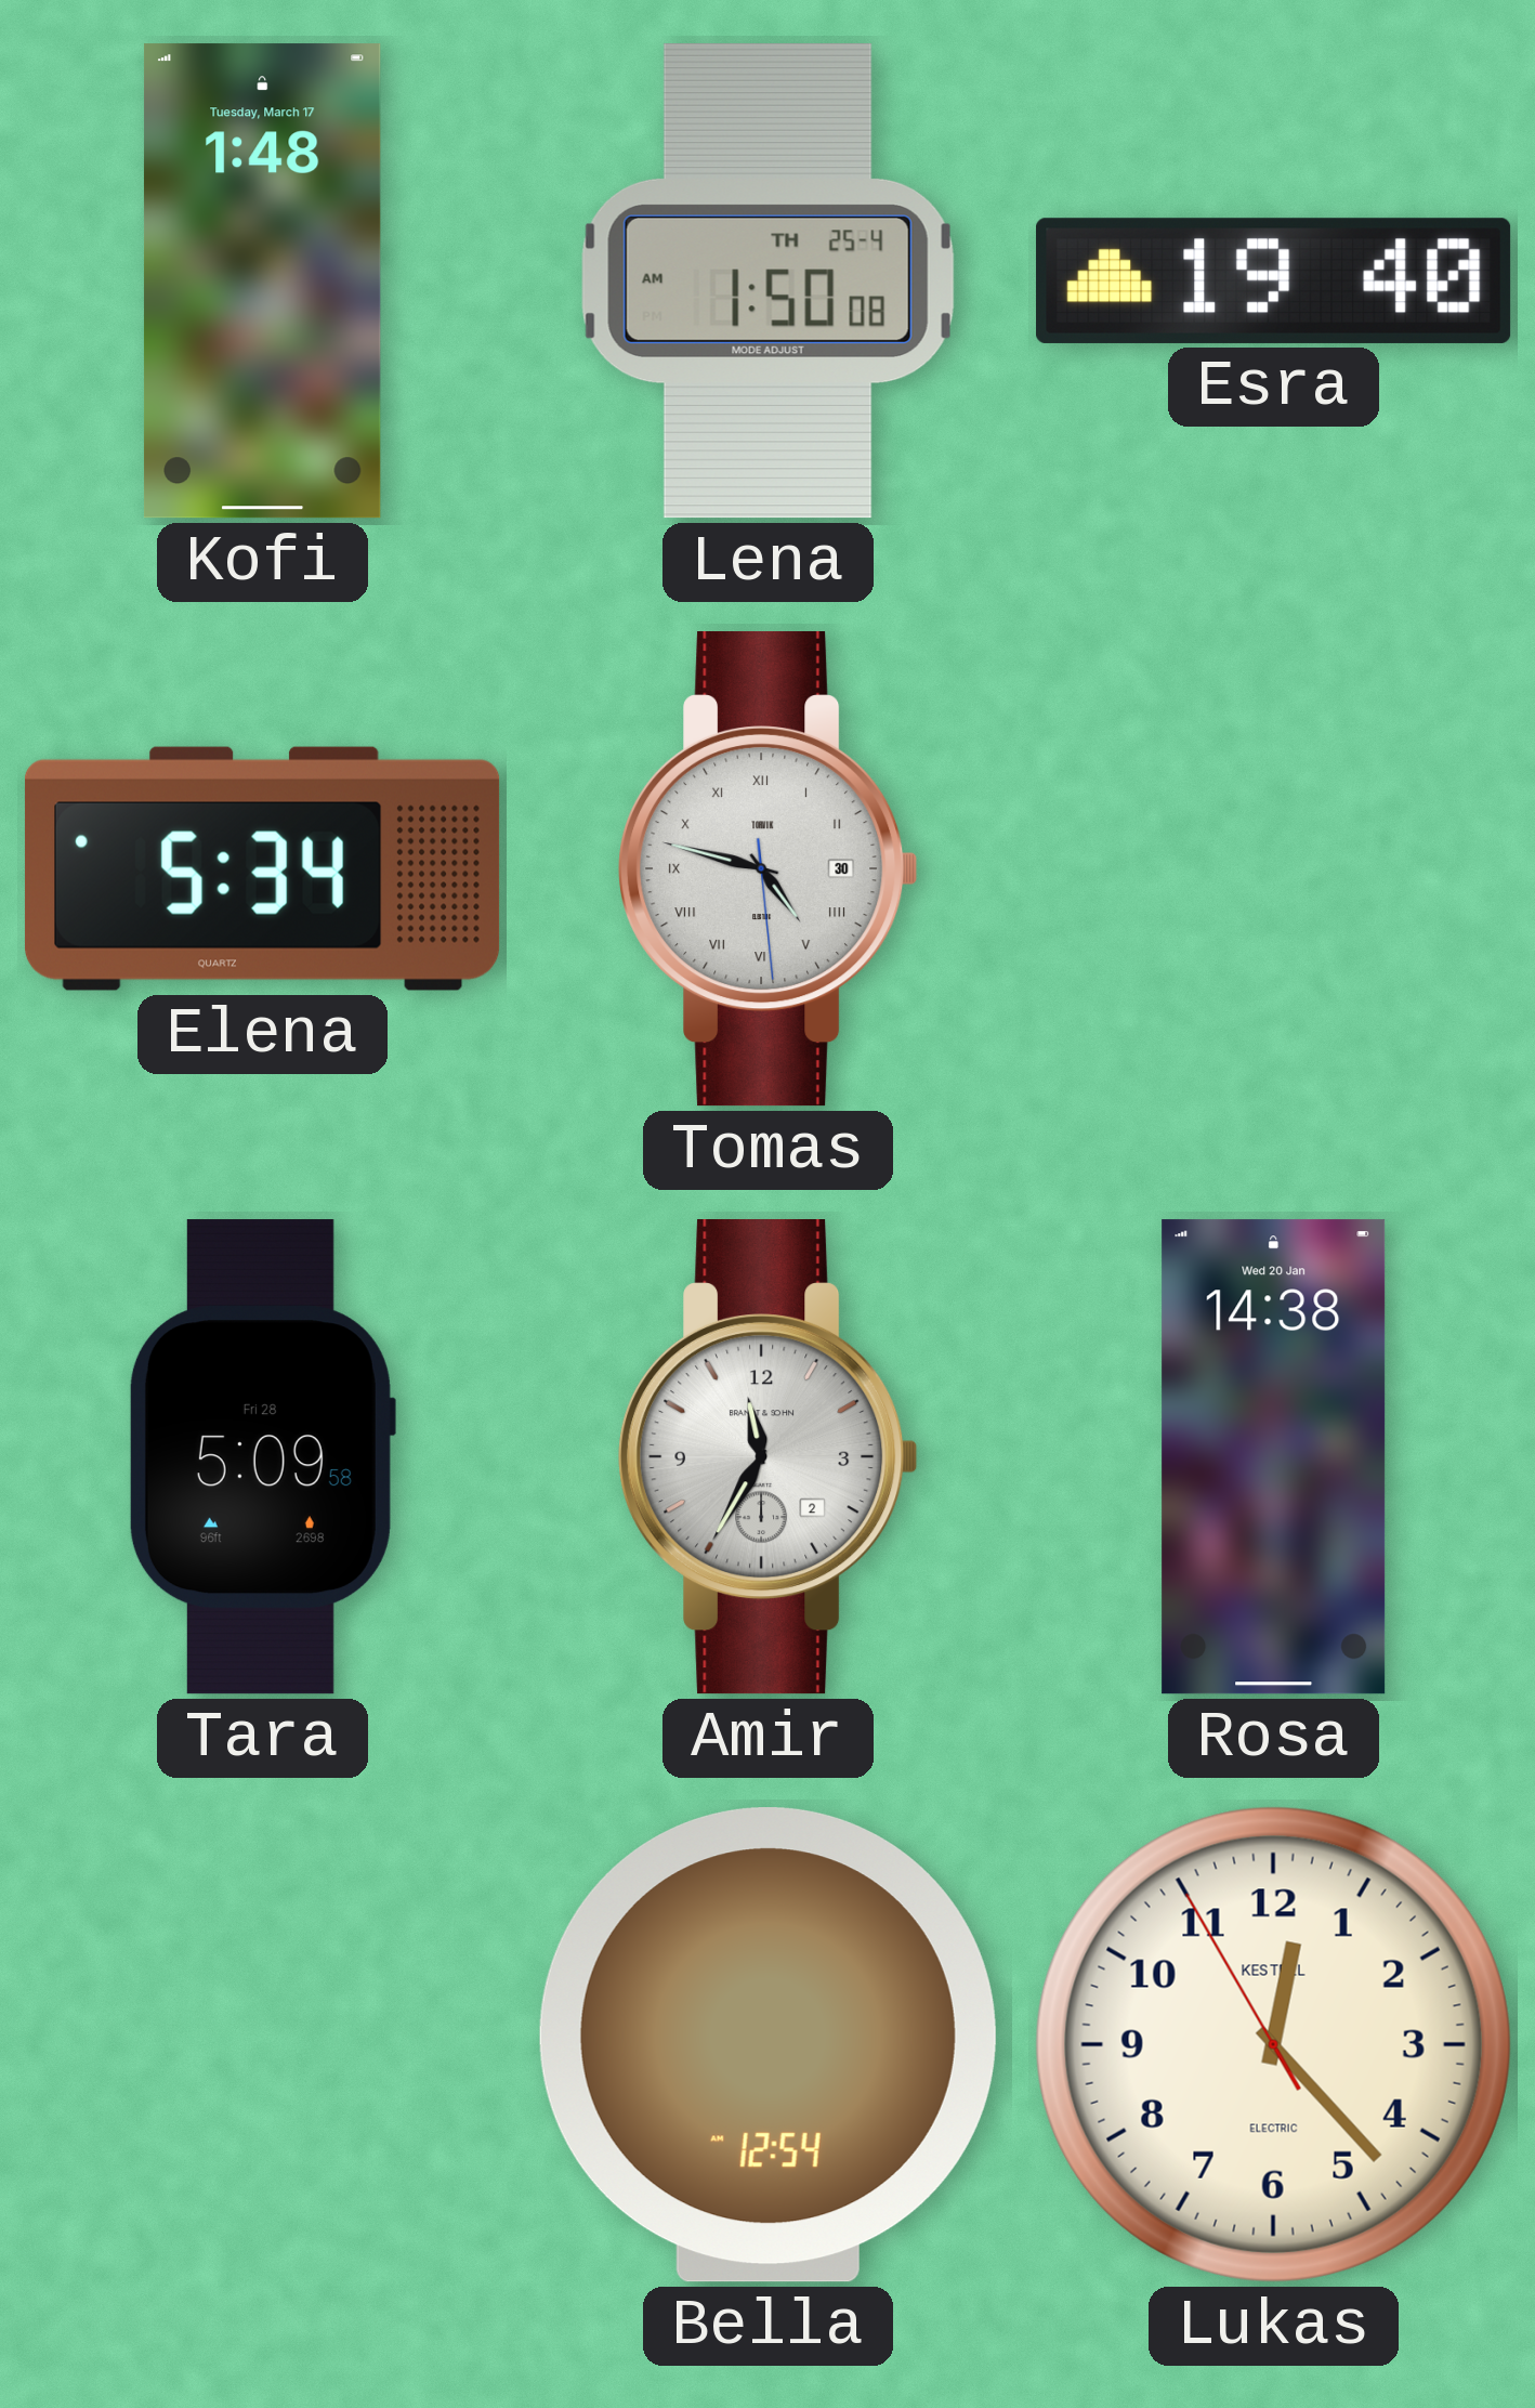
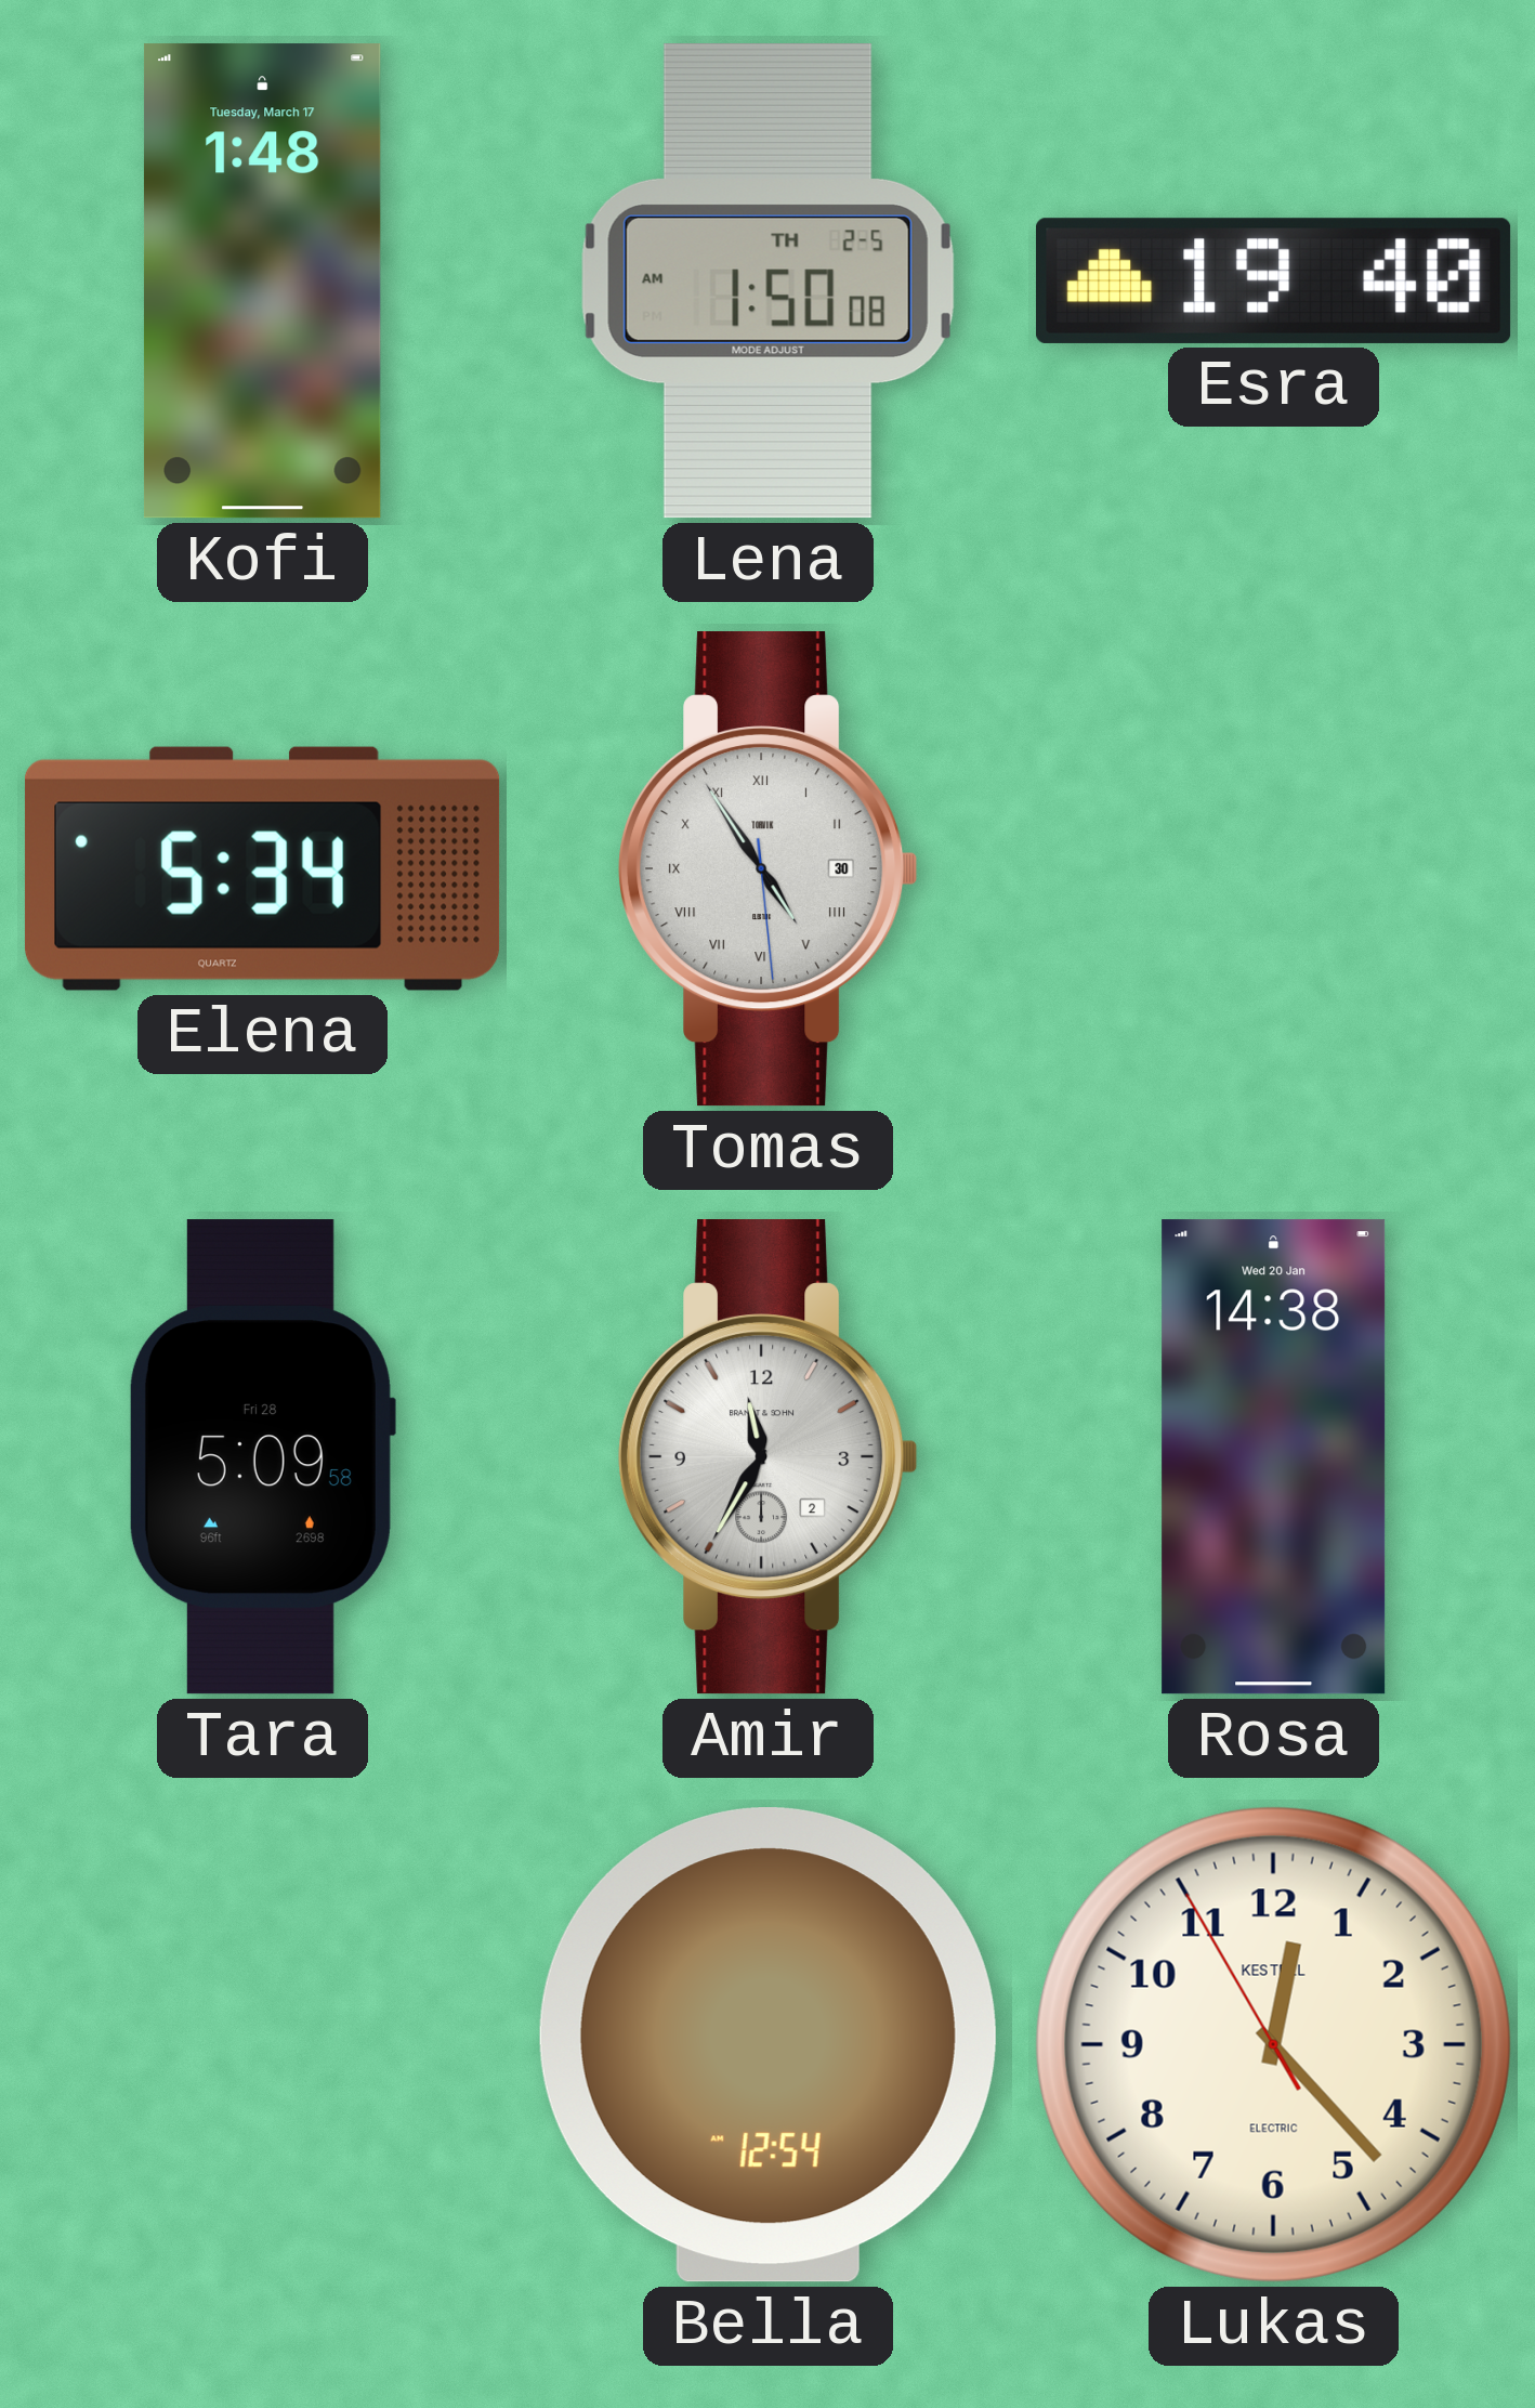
Lena date: TH 25-4 -> TH 2-5
Tomas: 4:47 -> 4:54
